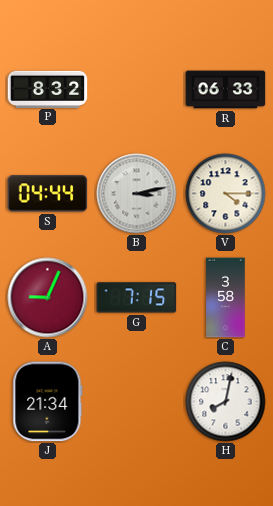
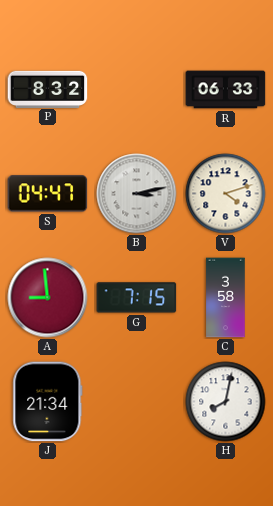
S: 04:44 -> 04:47
V: 4:15 -> 4:12
A: 9:04 -> 8:59
